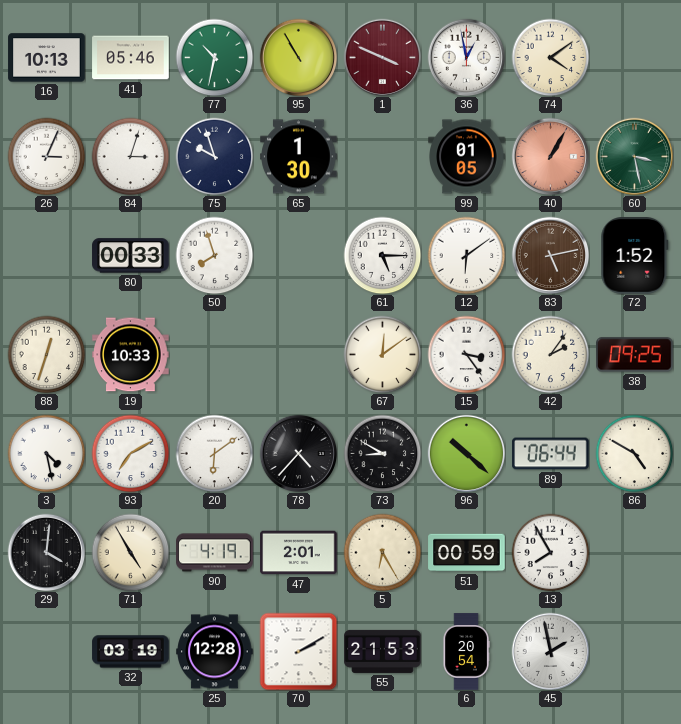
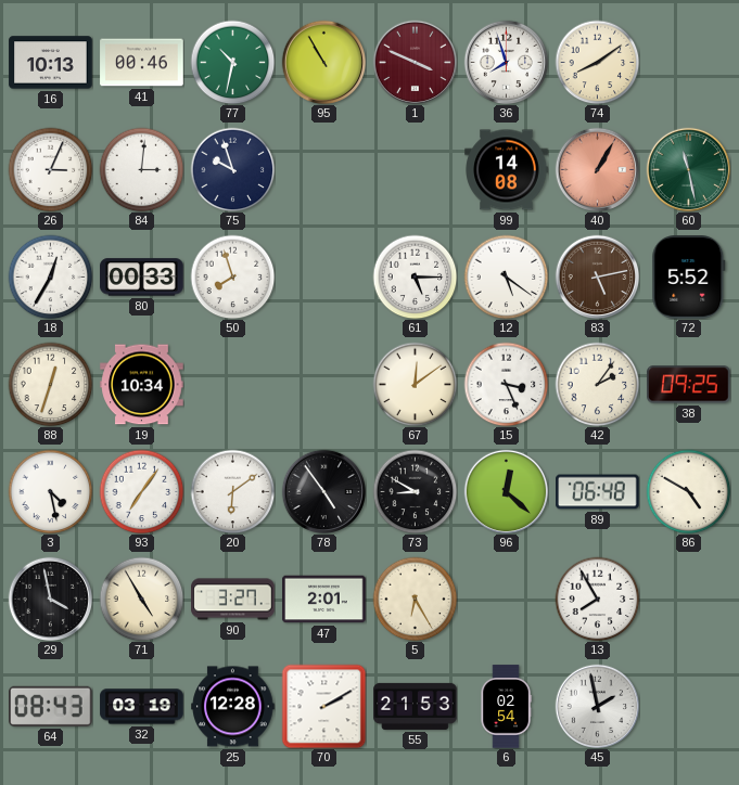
41: 05:46 -> 00:46
36: 12:58 -> 7:57
74: 4:09 -> 8:09
84: 3:03 -> 3:01
65: 1:30 -> none
99: 01:05 -> 14:08
60: 3:28 -> 11:28
18: none -> 12:35
12: 6:09 -> 5:21
72: 1:52 -> 5:52
19: 10:33 -> 10:34
15: 3:24 -> 3:26
93: 7:10 -> 7:06
78: 4:37 -> 4:54
96: 10:22 -> 12:22
89: 06:44 -> 06:48
29: 4:01 -> 3:58
90: 4:19 -> 3:27
51: 00:59 -> none
64: none -> 08:43
6: 20:54 -> 02:54
